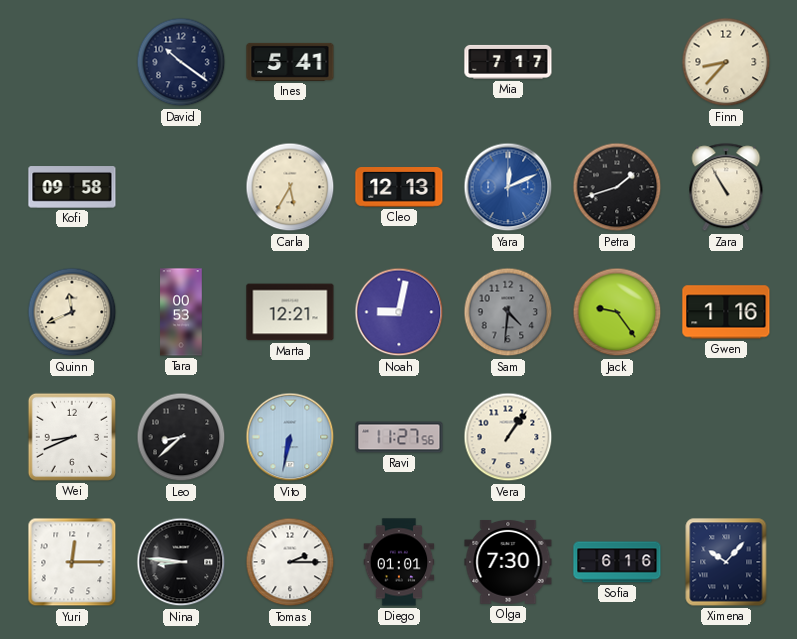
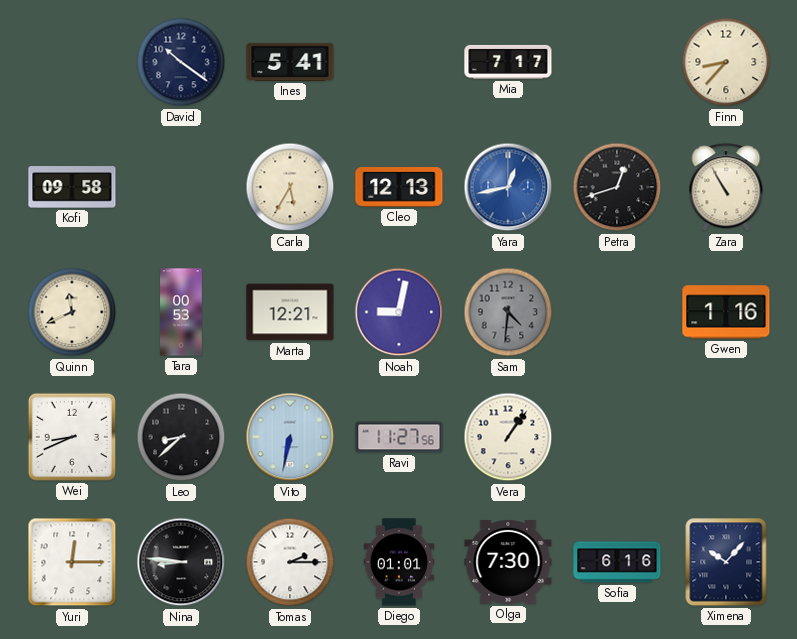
Yara: 12:11 -> 12:43
Petra: 1:42 -> 12:42
Jack: 9:24 -> none
